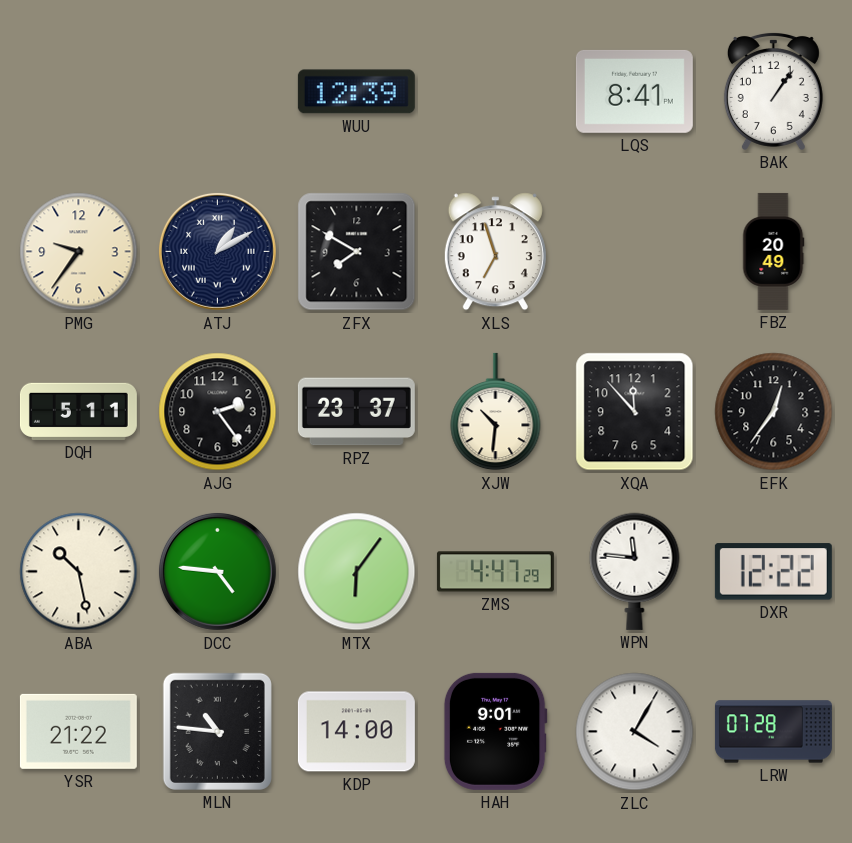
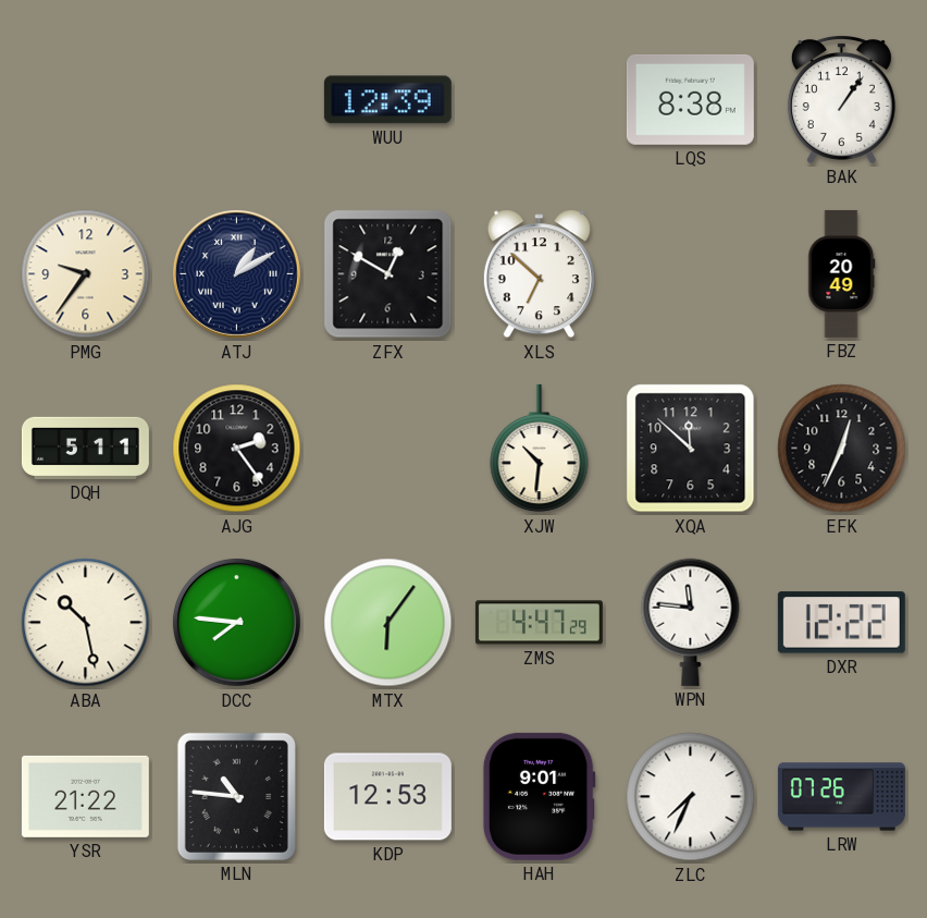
LQS: 8:41 -> 8:38
ZFX: 7:50 -> 12:50
XLS: 6:57 -> 6:52
RPZ: 23:37 -> none
XQA: 11:53 -> 11:52
EFK: 12:36 -> 12:34
DCC: 4:46 -> 7:46
KDP: 14:00 -> 12:53
ZLC: 4:05 -> 7:34
LRW: 07:28 -> 07:26
